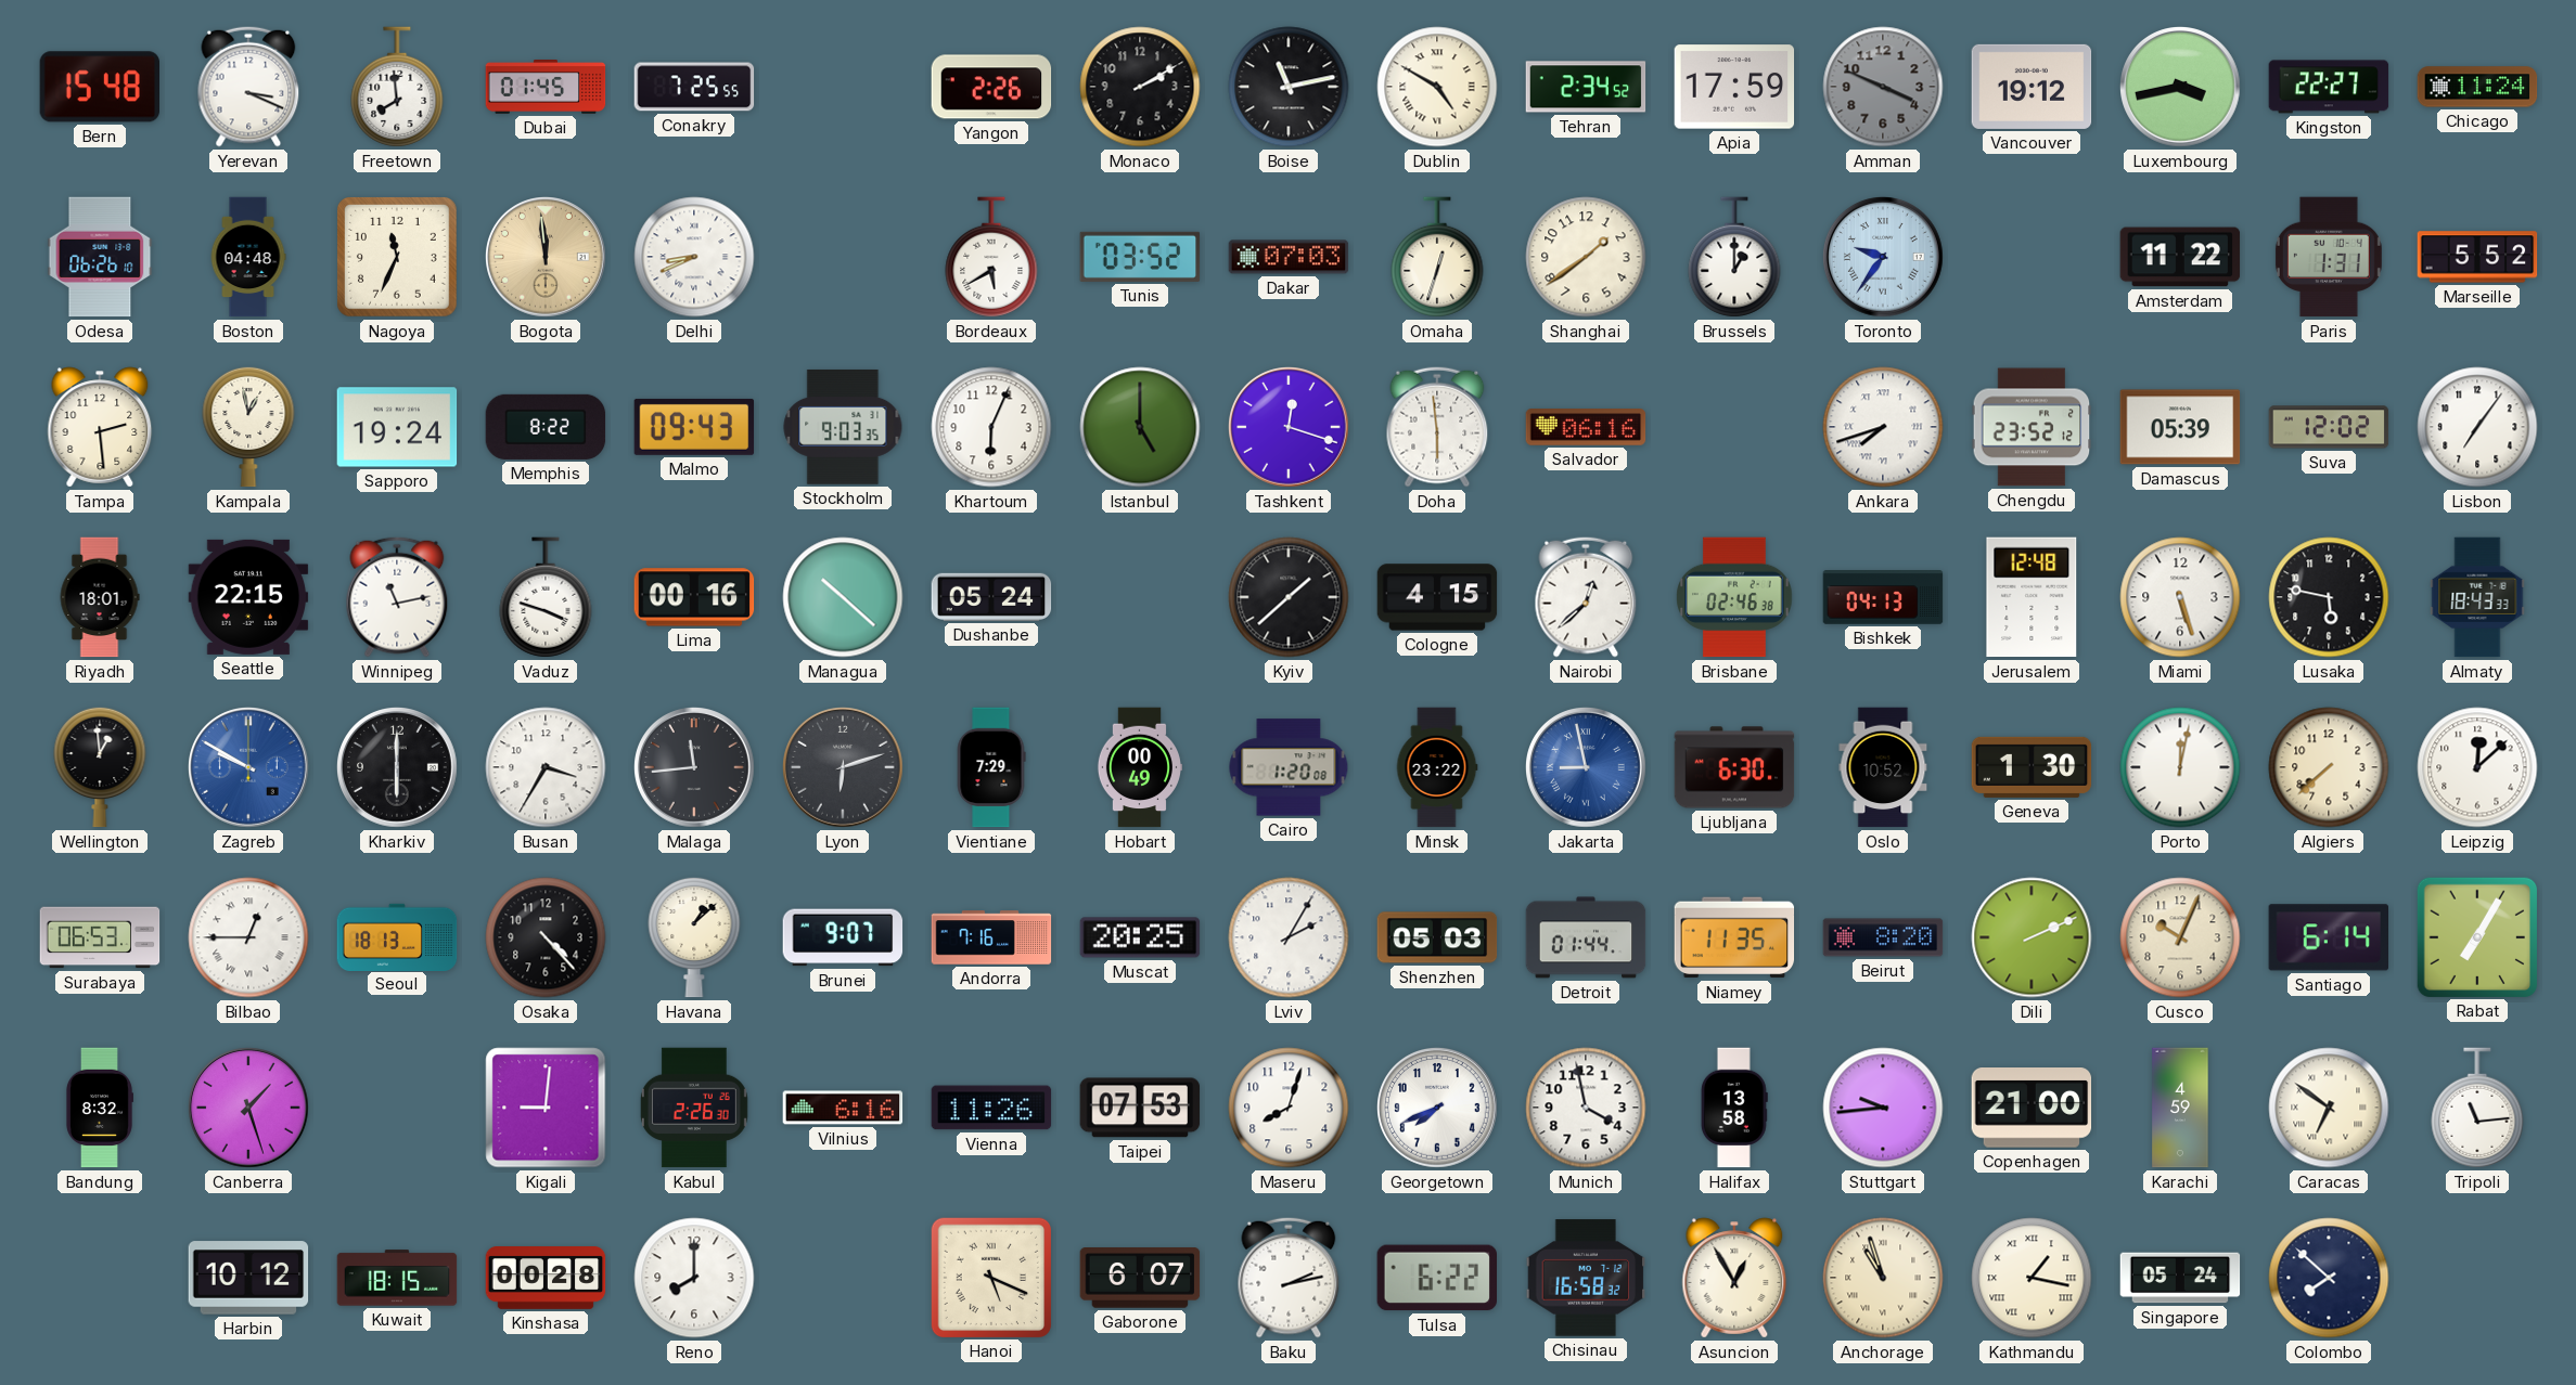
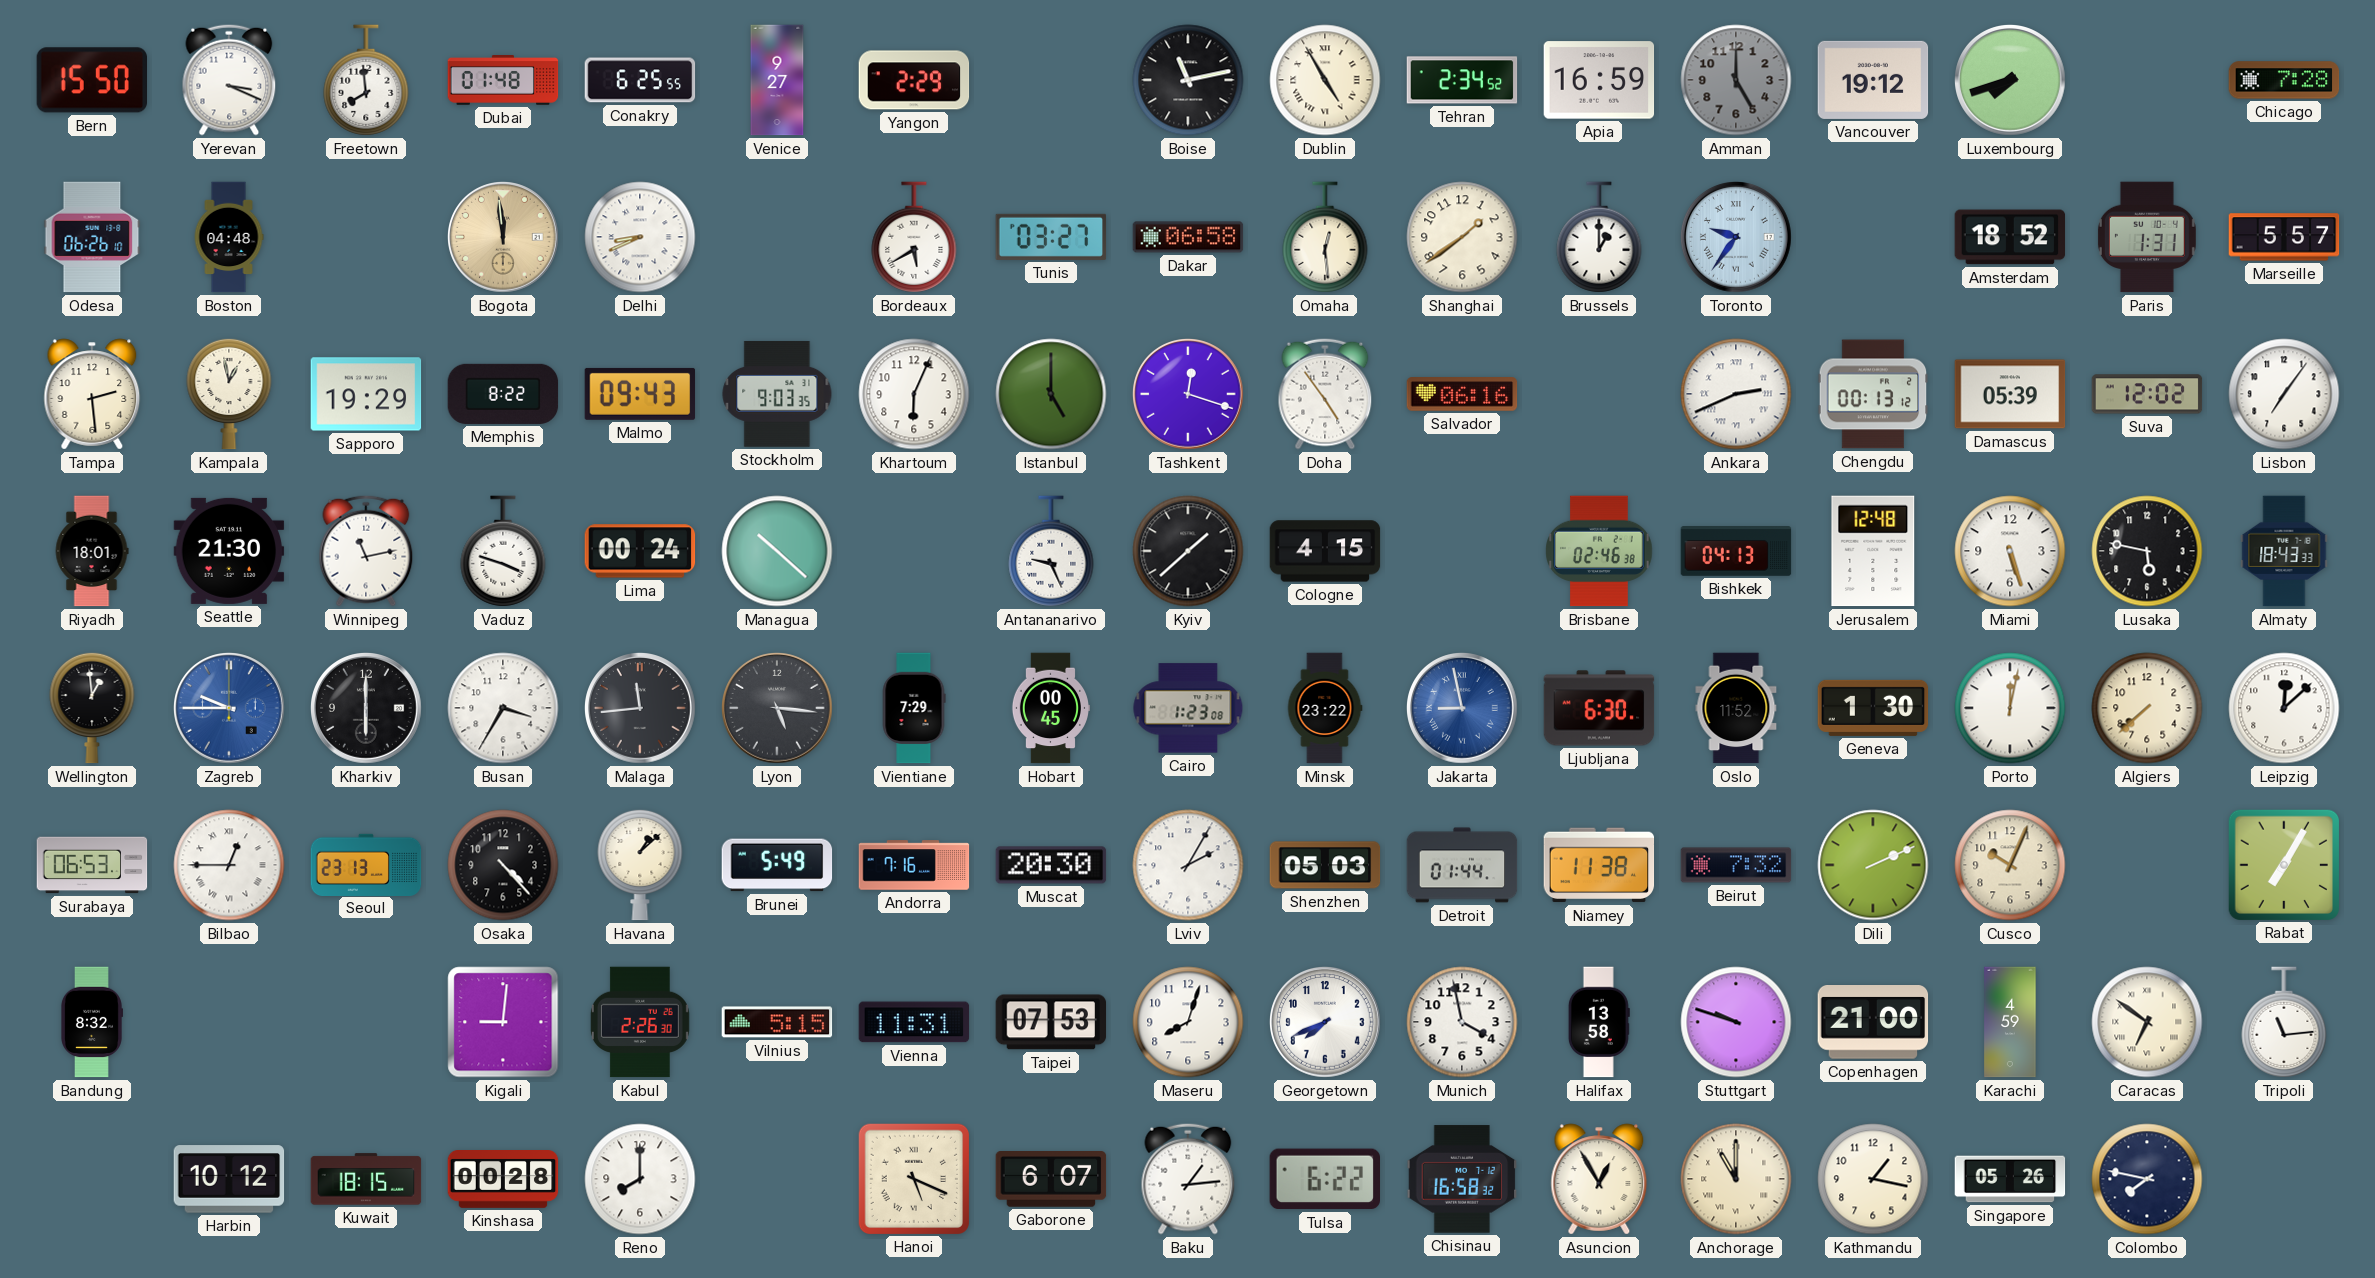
Bern: 15:48 -> 15:50
Dubai: 01:45 -> 01:48
Conakry: 7:25 -> 6:25
Venice: none -> 9:27
Yangon: 2:26 -> 2:29
Monaco: 2:10 -> none
Dublin: 4:50 -> 4:55
Apia: 17:59 -> 16:59
Amman: 3:49 -> 5:00
Luxembourg: 3:43 -> 7:42
Kingston: 22:27 -> none
Chicago: 11:24 -> 7:28
Nagoya: 11:34 -> none
Tunis: 03:52 -> 03:27
Dakar: 07:03 -> 06:58
Omaha: 12:33 -> 12:29
Amsterdam: 11:22 -> 18:52
Marseille: 5:52 -> 5:57
Sapporo: 19:24 -> 19:29
Doha: 5:59 -> 4:54
Ankara: 7:42 -> 2:41
Chengdu: 23:52 -> 00:13
Seattle: 22:15 -> 21:30
Lima: 00:16 -> 00:24
Dushanbe: 05:24 -> none
Antananarivo: none -> 9:26
Nairobi: 12:38 -> none
Zagreb: 9:50 -> 9:45
Lyon: 6:12 -> 5:16
Hobart: 00:49 -> 00:45
Cairo: 1:20 -> 1:23
Oslo: 10:52 -> 11:52
Seoul: 18:13 -> 23:13
Brunei: 9:07 -> 5:49
Muscat: 20:25 -> 20:30
Niamey: 11:35 -> 11:38
Beirut: 8:20 -> 7:32
Santiago: 6:14 -> none
Canberra: 1:27 -> none
Vilnius: 6:16 -> 5:15
Vienna: 11:26 -> 11:31
Stuttgart: 9:44 -> 9:48
Baku: 2:13 -> 1:14
Anchorage: 10:57 -> 11:00
Kathmandu numerals: Roman -> Arabic
Singapore: 05:24 -> 05:26
Colombo: 7:52 -> 7:47
